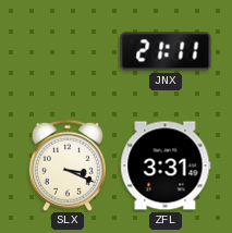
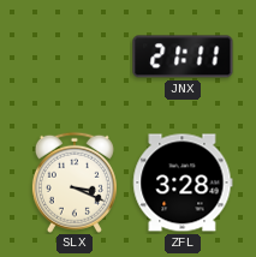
ZFL: 3:31 -> 3:28
